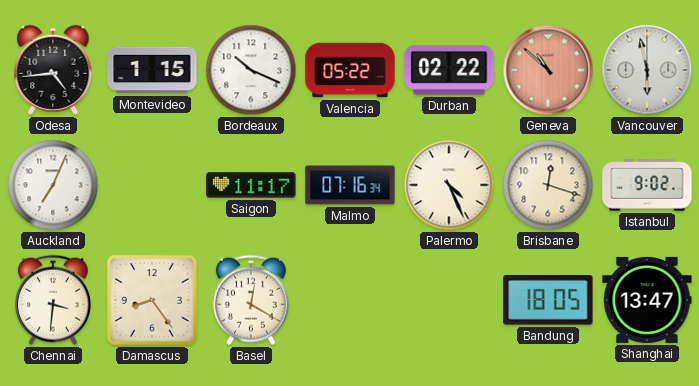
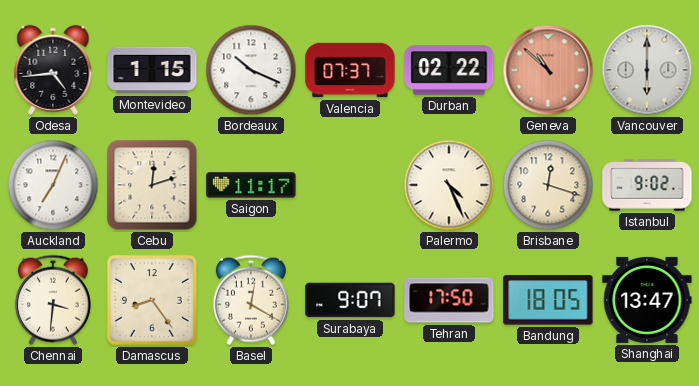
Valencia: 05:22 -> 07:37
Vancouver: 5:58 -> 6:00
Cebu: none -> 12:12
Malmo: 07:16 -> none
Surabaya: none -> 9:07
Tehran: none -> 17:50
